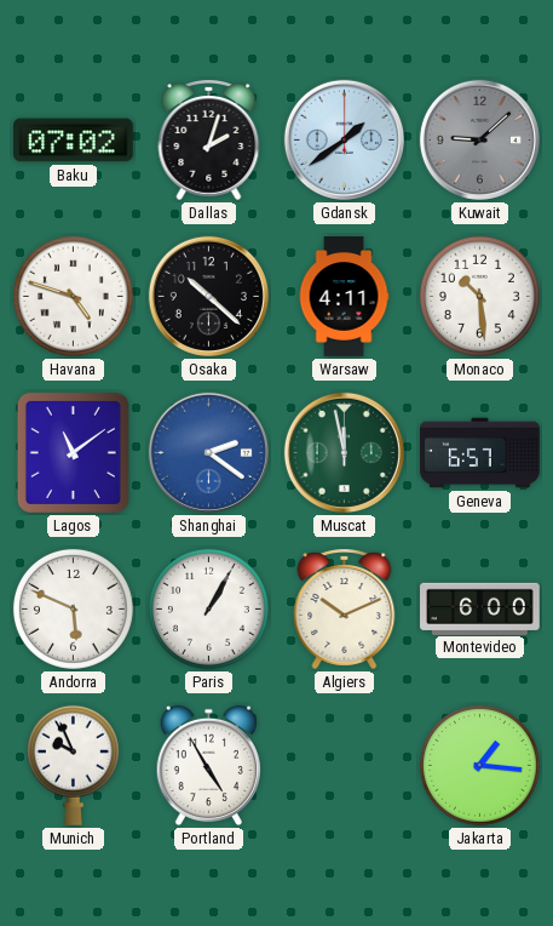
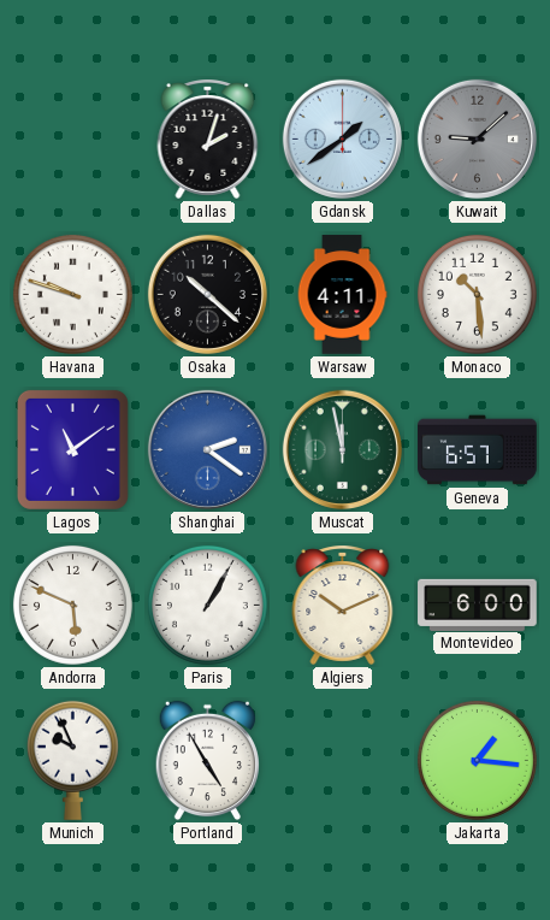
Baku: 07:02 -> none
Havana: 4:48 -> 9:48
